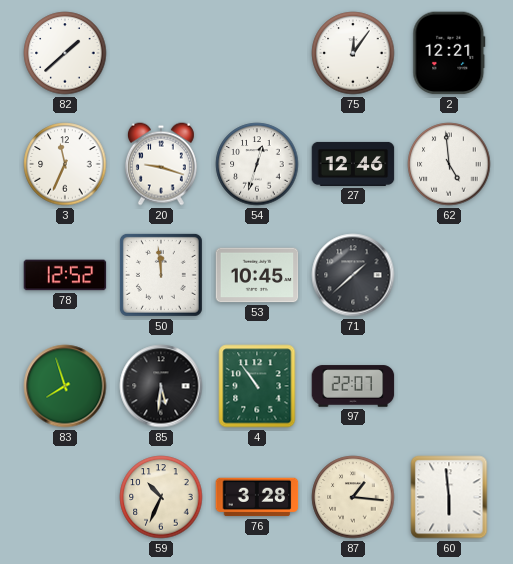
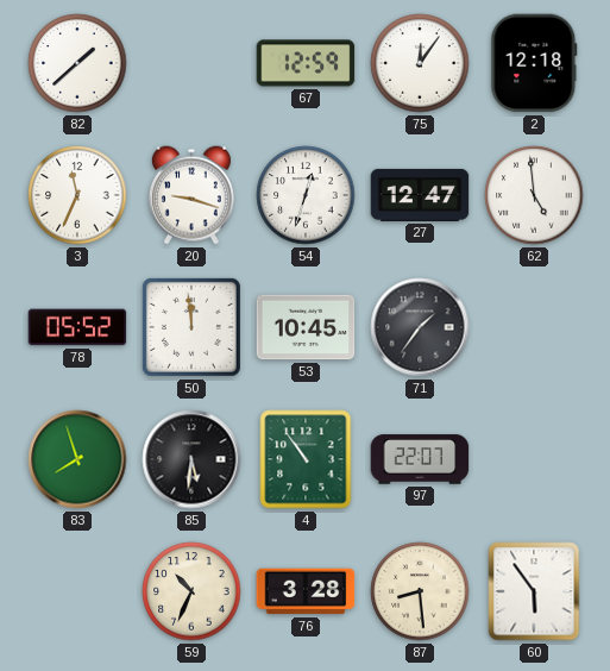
67: none -> 12:59
2: 12:21 -> 12:18
27: 12:46 -> 12:47
78: 12:52 -> 05:52
71: 1:38 -> 1:36
87: 1:16 -> 8:29
60: 5:59 -> 5:54
